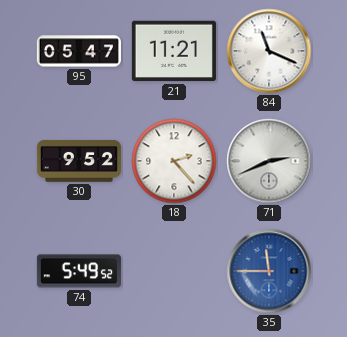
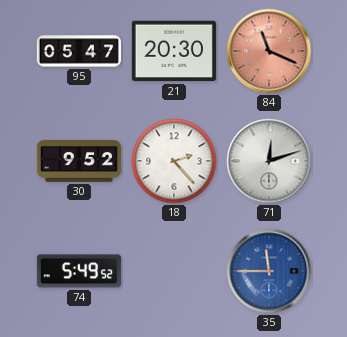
21: 11:21 -> 20:30
84 dial: white -> salmon
71: 2:41 -> 12:12
